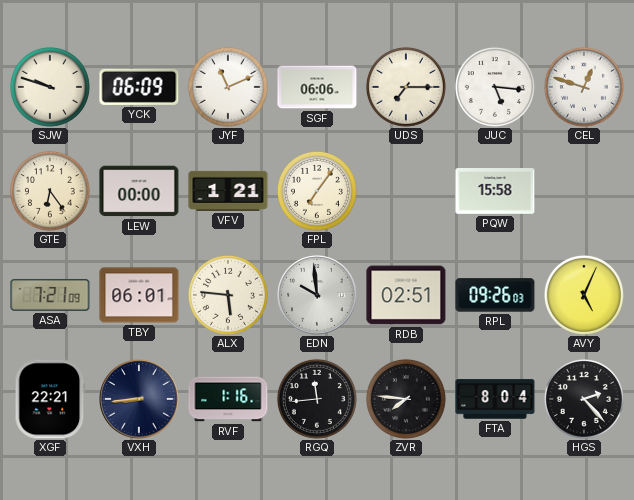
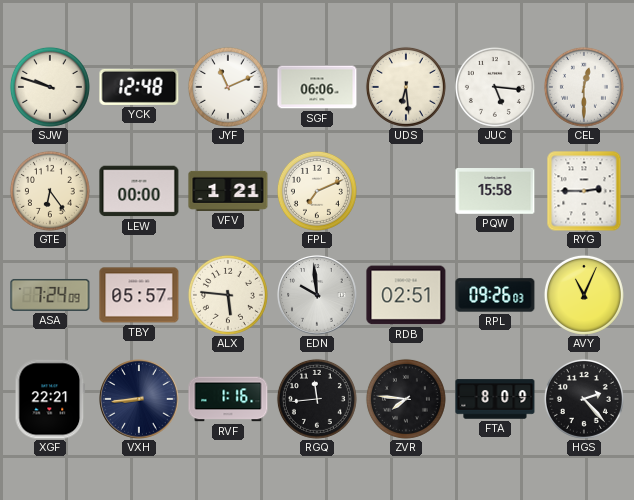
YCK: 06:09 -> 12:48
UDS: 7:15 -> 6:29
CEL: 12:48 -> 12:30
FPL: 7:06 -> 7:11
RYG: none -> 2:45
ASA: 7:21 -> 7:24
TBY: 06:01 -> 05:57
AVY: 5:04 -> 11:04
FTA: 8:04 -> 8:09
